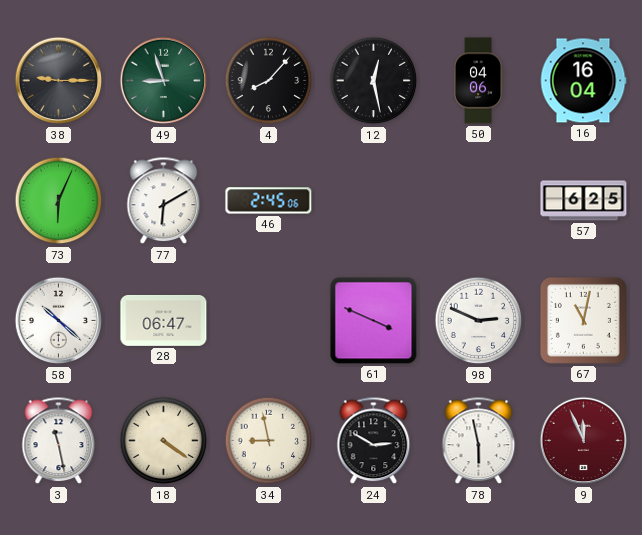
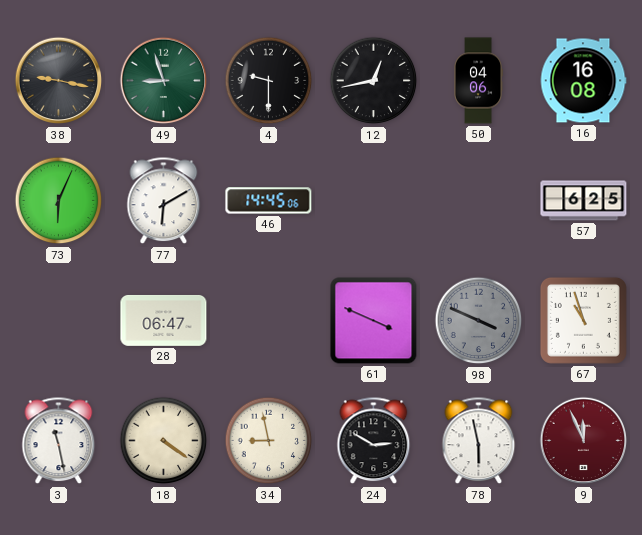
38: 9:15 -> 9:17
4: 8:07 -> 9:30
12: 12:28 -> 12:43
16: 16:04 -> 16:08
46: 2:45 -> 14:45
58: 10:22 -> none
98: 2:49 -> 3:49
98 dial: white -> grey
67: 11:02 -> 10:57
